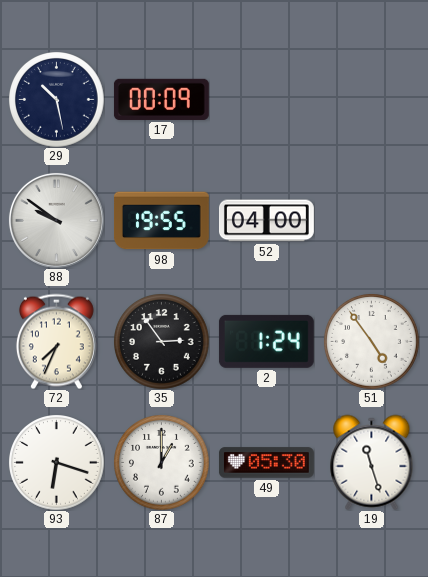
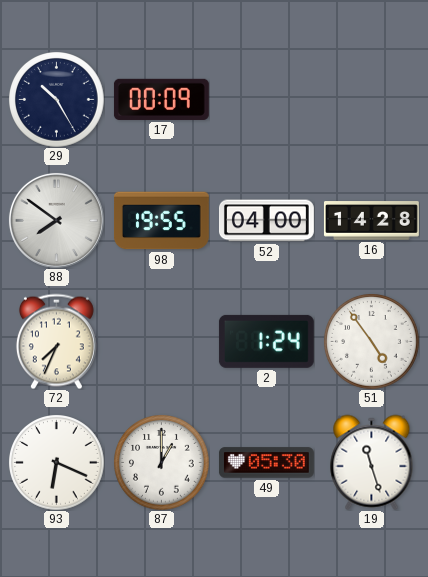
29: 10:28 -> 10:25
88: 9:51 -> 7:51
16: none -> 14:28
35: 2:54 -> none
93: 6:18 -> 6:19
